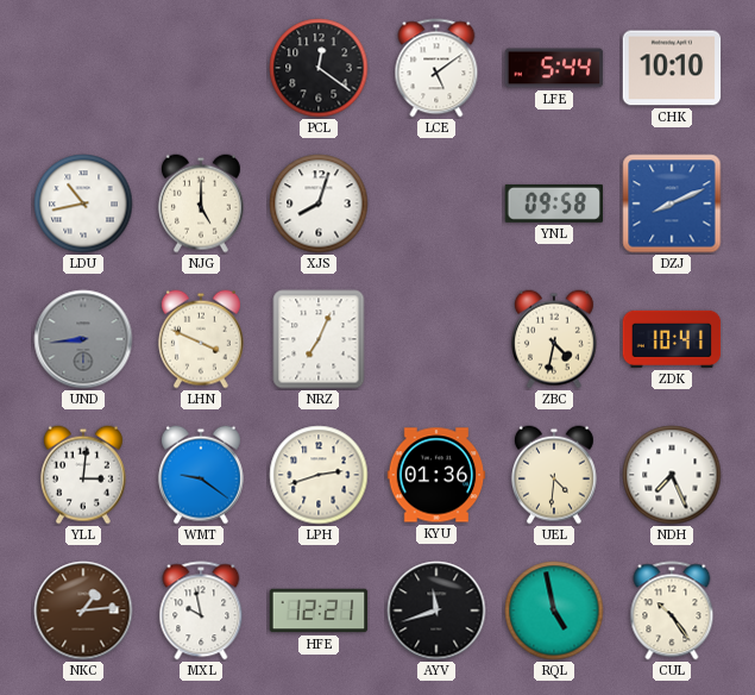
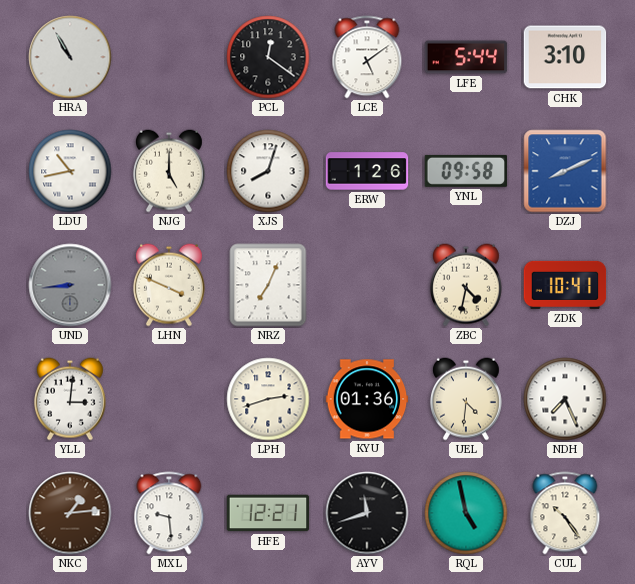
HRA: none -> 10:55
CHK: 10:10 -> 3:10
ERW: none -> 1:26
WMT: 9:21 -> none
MXL: 9:58 -> 9:29
